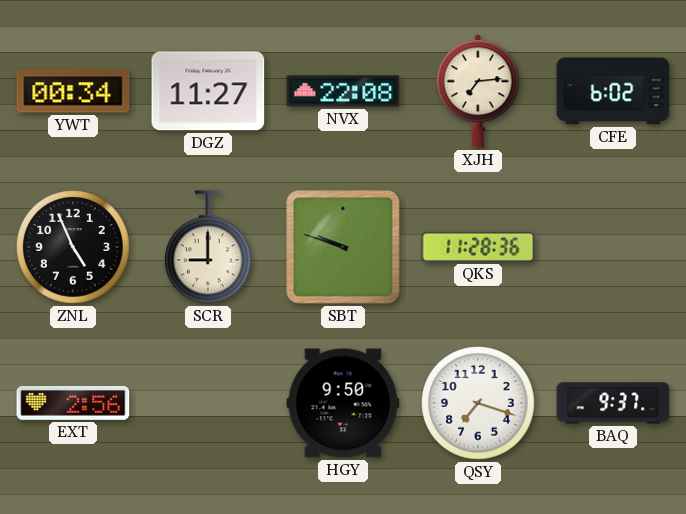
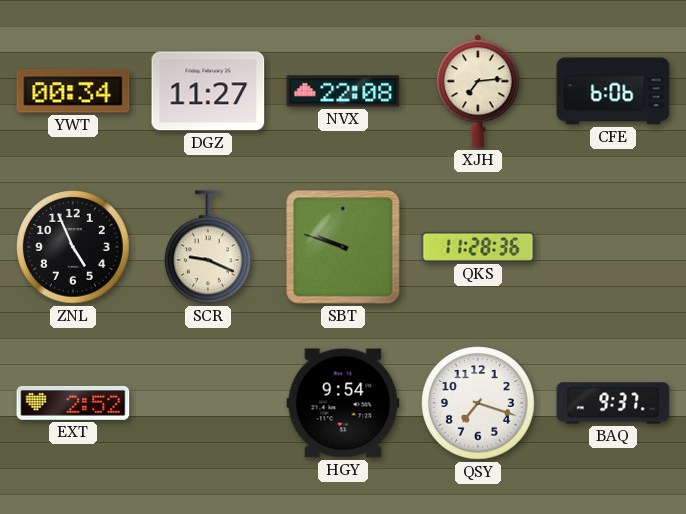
CFE: 6:02 -> 6:06
SCR: 9:00 -> 9:19
EXT: 2:56 -> 2:52
HGY: 9:50 -> 9:54
